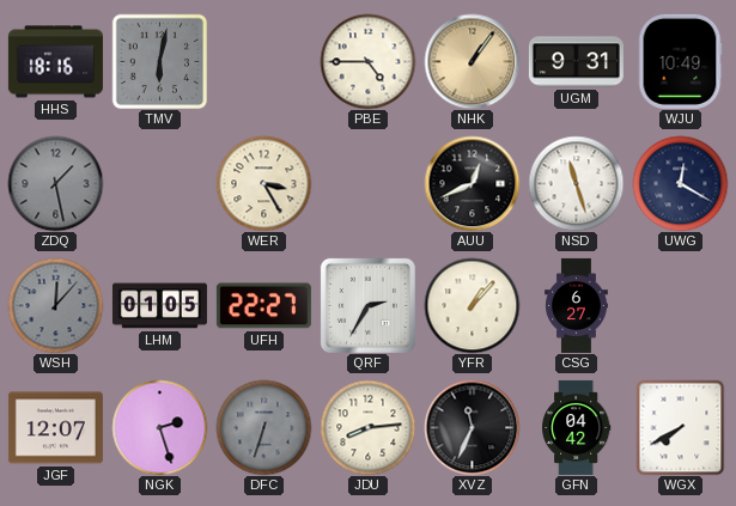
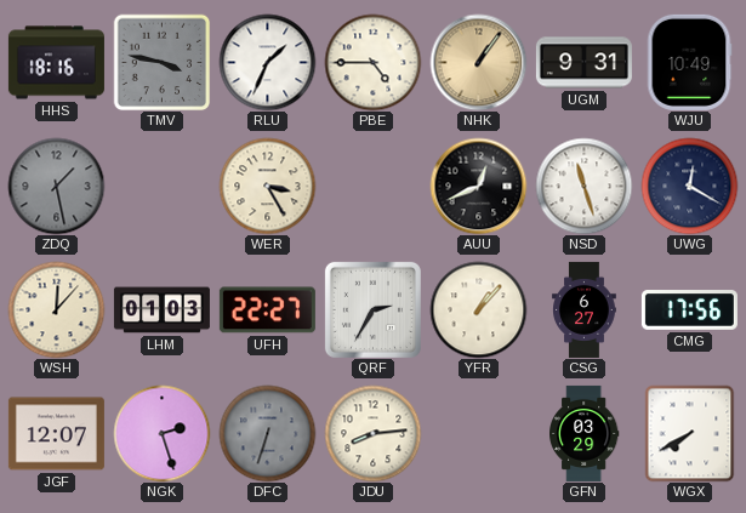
TMV: 6:02 -> 3:47
RLU: none -> 1:34
WSH dial: grey -> cream
LHM: 01:05 -> 01:03
CMG: none -> 17:56
XVZ: 11:34 -> none
GFN: 04:42 -> 03:29
